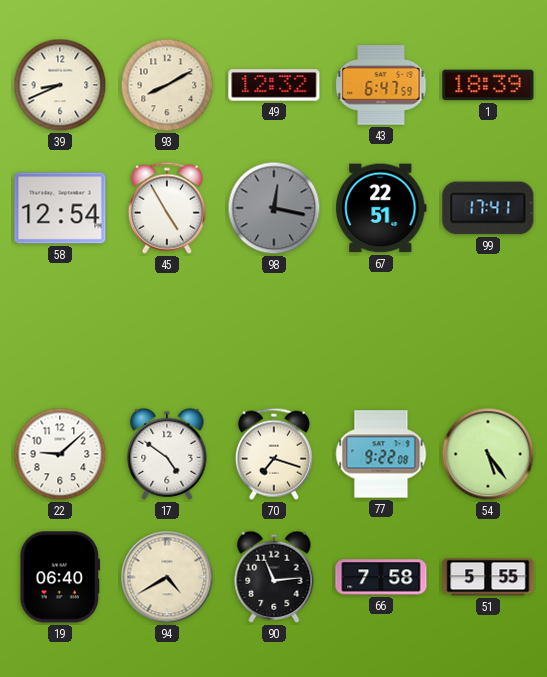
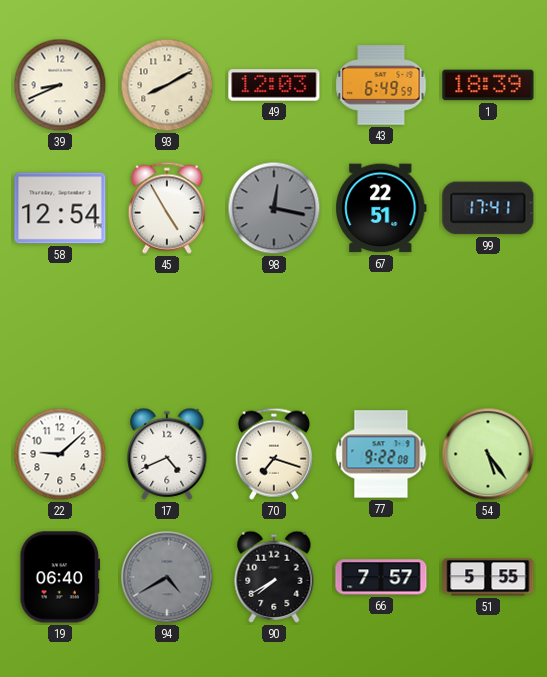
49: 12:32 -> 12:03
43: 6:47 -> 6:49
17: 4:51 -> 4:41
94 dial: cream -> grey
90: 11:14 -> 7:40
66: 7:58 -> 7:57
